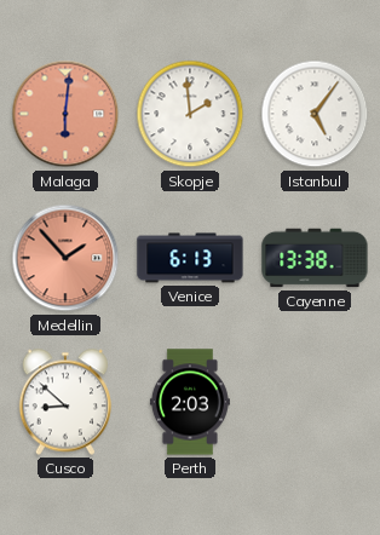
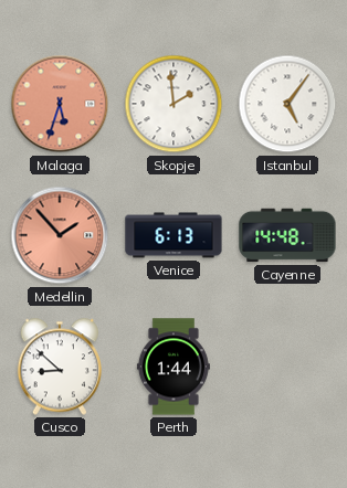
Malaga: 6:01 -> 5:33
Cayenne: 13:38 -> 14:48
Perth: 2:03 -> 1:44
